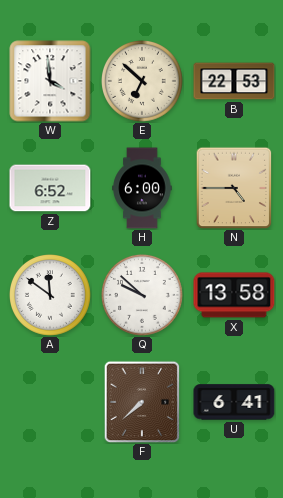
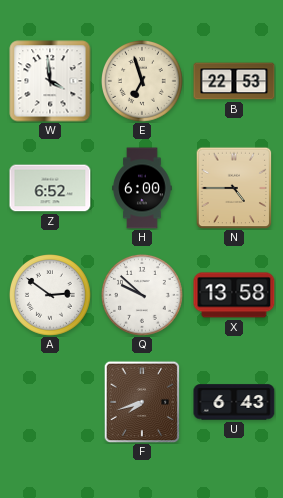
E: 6:52 -> 6:57
A: 11:51 -> 2:51
F: 7:38 -> 7:42
U: 6:41 -> 6:43
